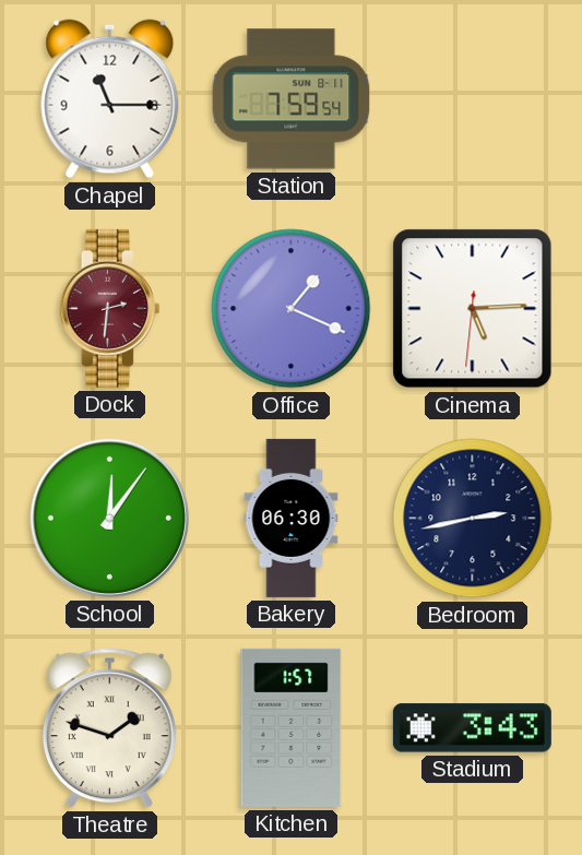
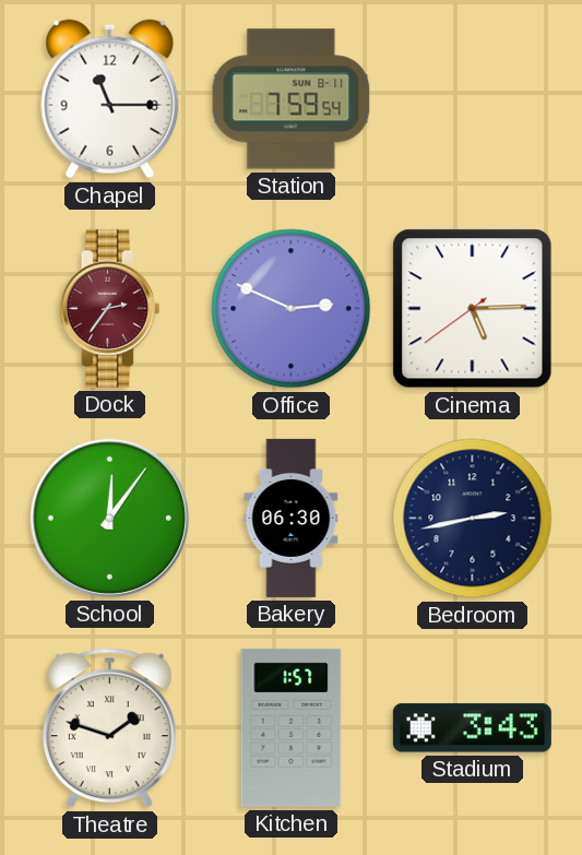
Dock: 2:31 -> 2:36
Office: 1:19 -> 2:49
Cinema: 5:14:31 -> 5:14:39
